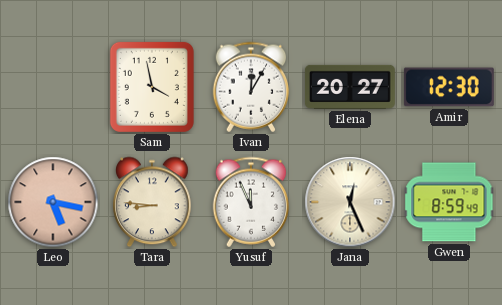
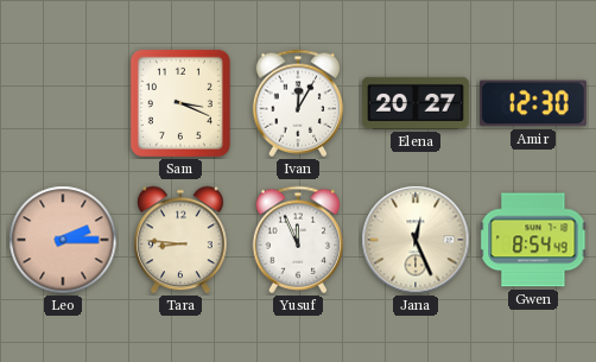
Sam: 3:58 -> 3:19
Leo: 5:17 -> 2:15
Gwen: 8:59 -> 8:54
